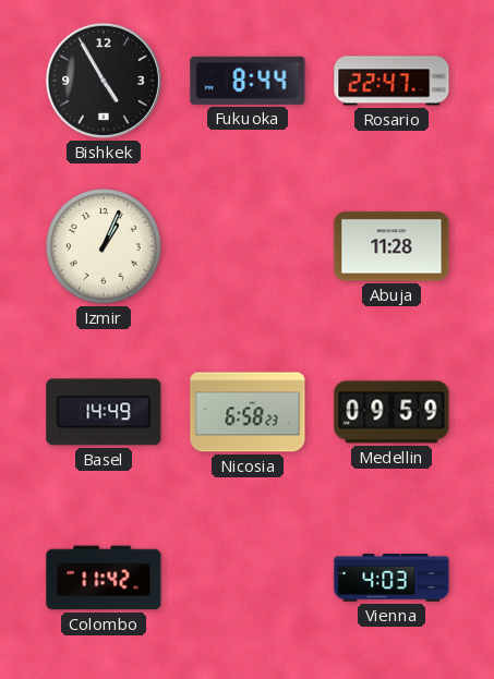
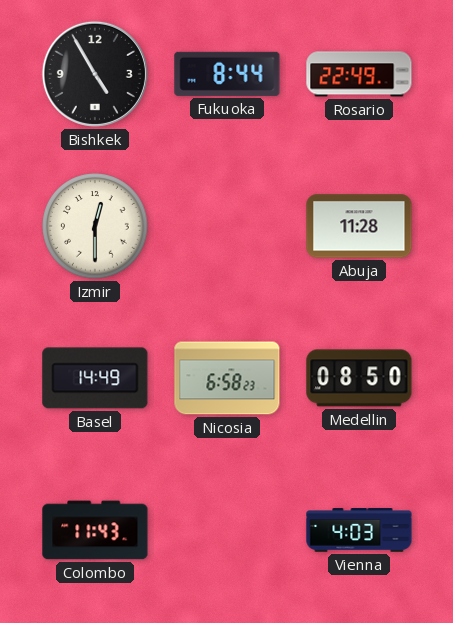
Rosario: 22:47 -> 22:49
Izmir: 1:04 -> 12:30
Medellin: 09:59 -> 08:50
Colombo: 11:42 -> 11:43
